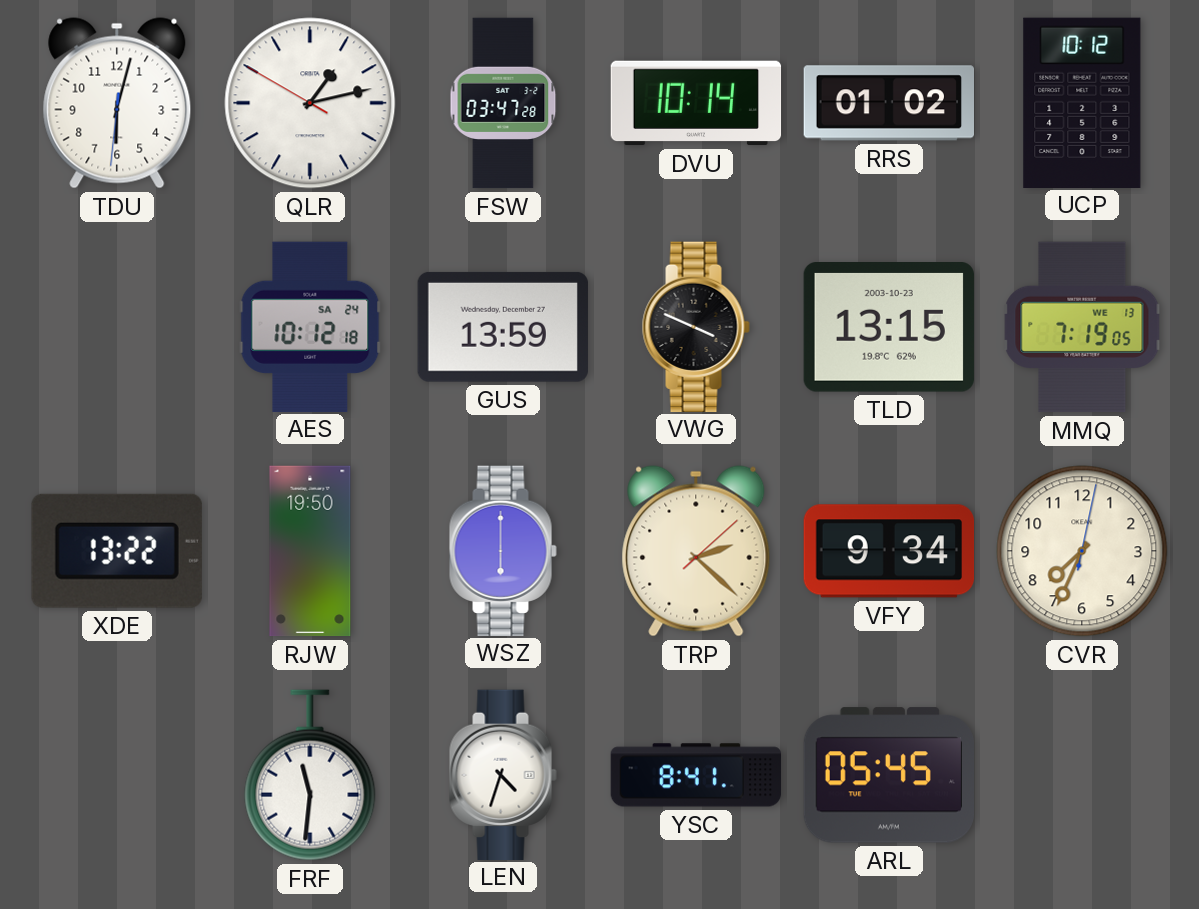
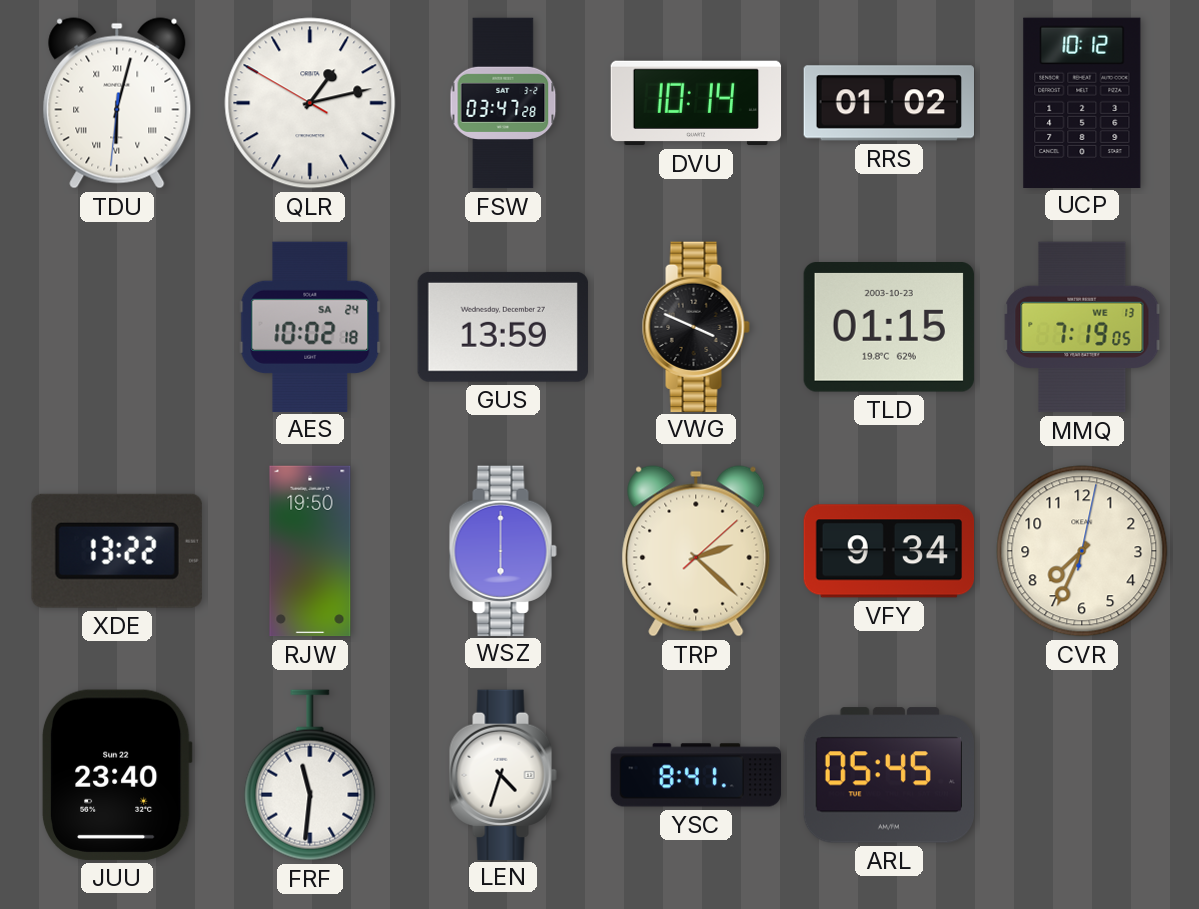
TDU numerals: Arabic -> Roman
AES: 10:12 -> 10:02
TLD: 13:15 -> 01:15
JUU: none -> 23:40
